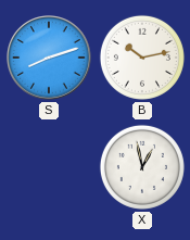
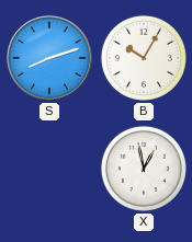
B: 10:13 -> 10:05
